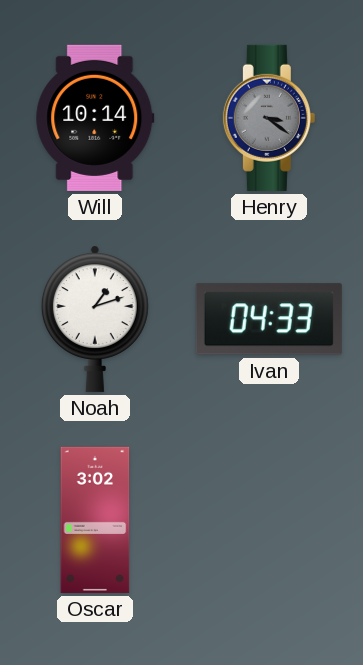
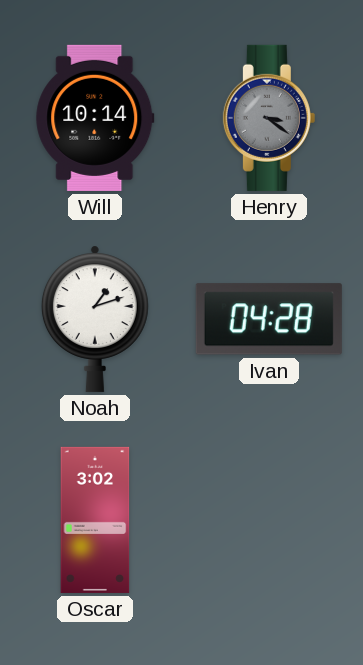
Ivan: 04:33 -> 04:28
